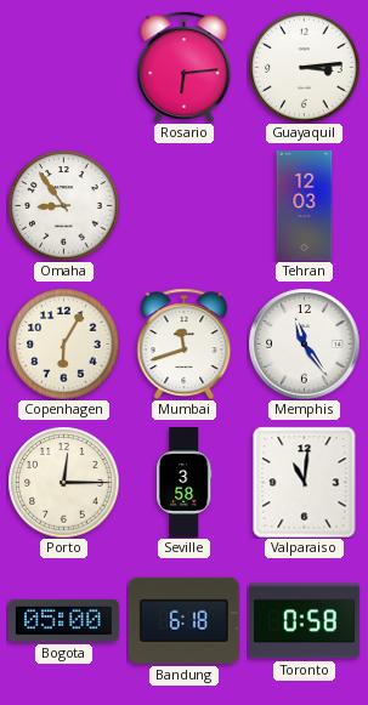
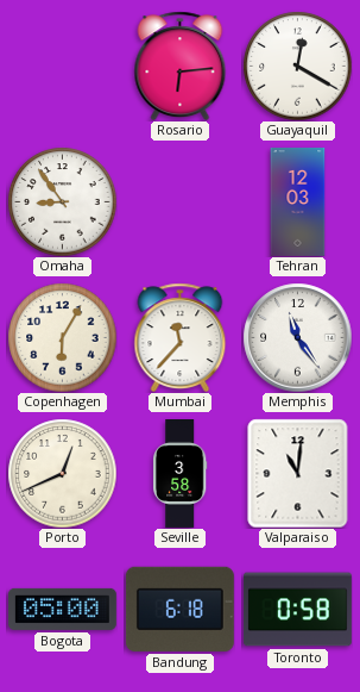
Guayaquil: 3:14 -> 12:20
Mumbai: 11:42 -> 11:37
Porto: 12:15 -> 12:41
